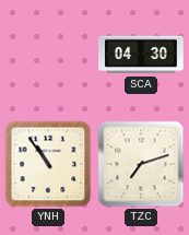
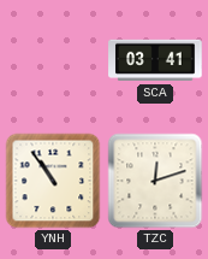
SCA: 04:30 -> 03:41
TZC: 7:12 -> 12:12
